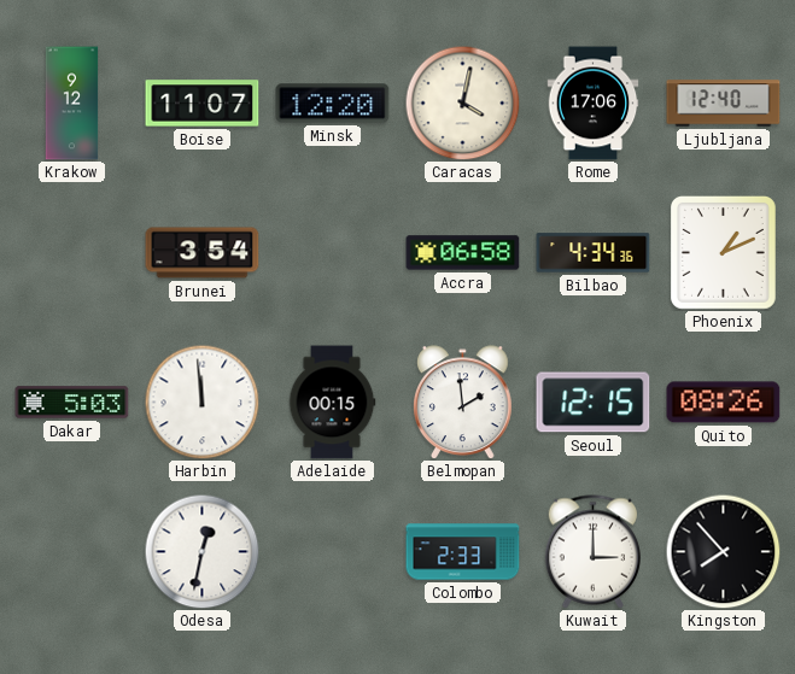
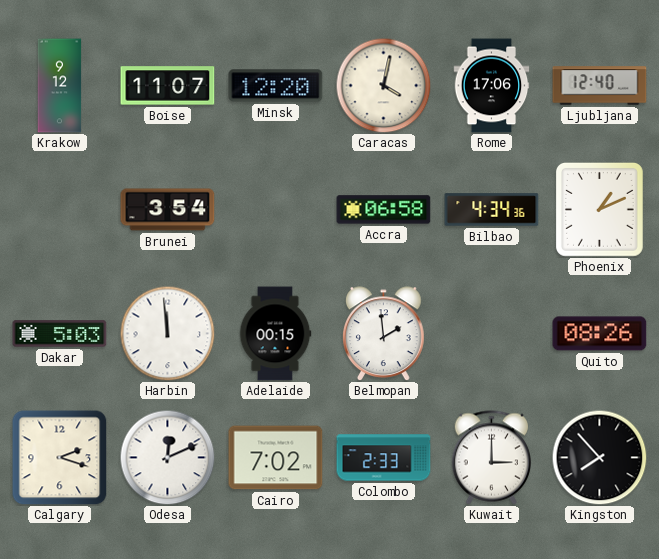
Seoul: 12:15 -> none
Calgary: none -> 2:18
Odesa: 12:32 -> 12:11
Cairo: none -> 7:02
